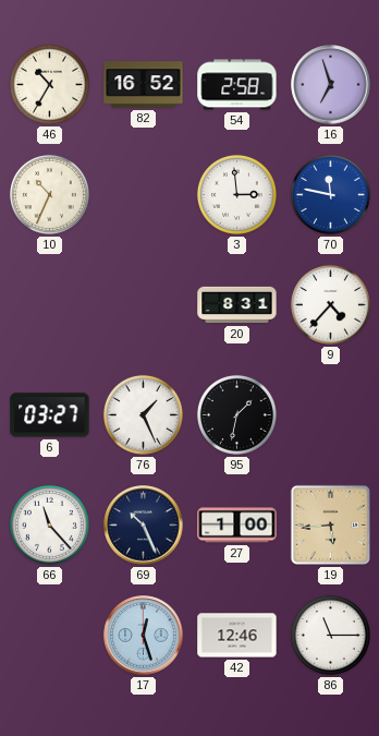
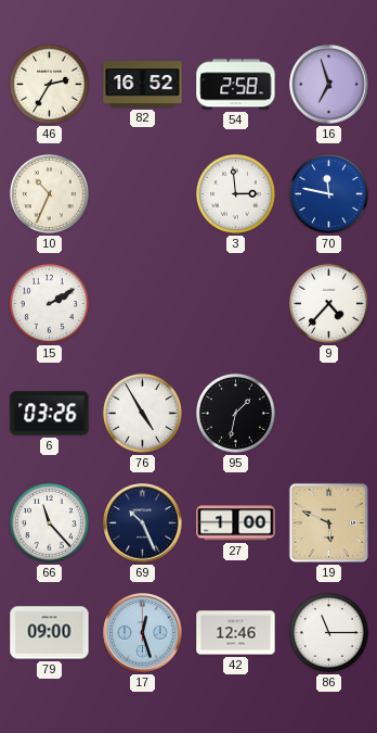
46: 10:35 -> 2:35
15: none -> 2:10
20: 8:31 -> none
6: 03:27 -> 03:26
76: 1:26 -> 4:55
19: 5:44 -> 5:49
79: none -> 09:00
